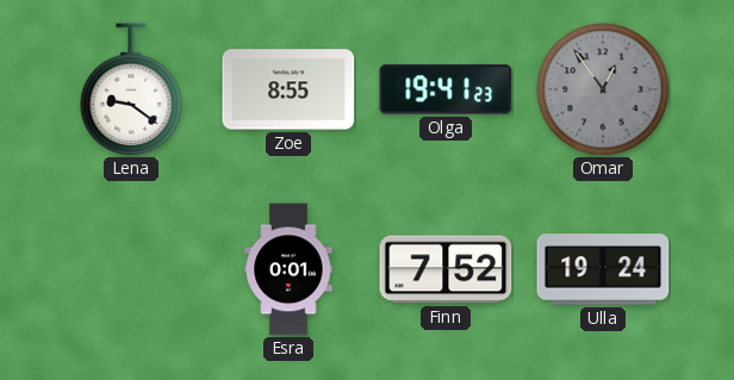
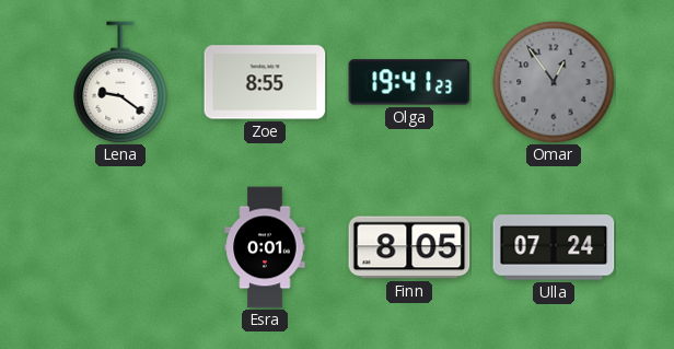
Finn: 7:52 -> 8:05
Ulla: 19:24 -> 07:24
